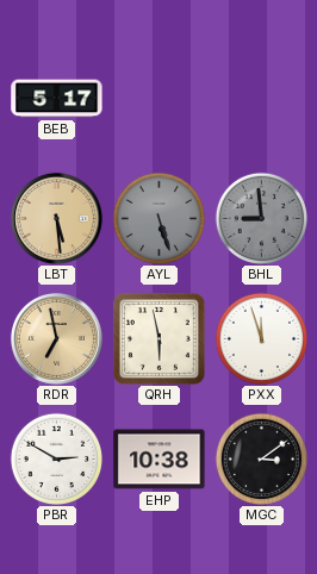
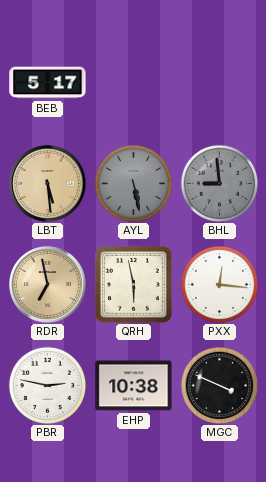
AYL: 5:27 -> 5:28
PXX: 11:57 -> 12:16
PBR: 2:50 -> 2:47
MGC: 3:09 -> 3:49
